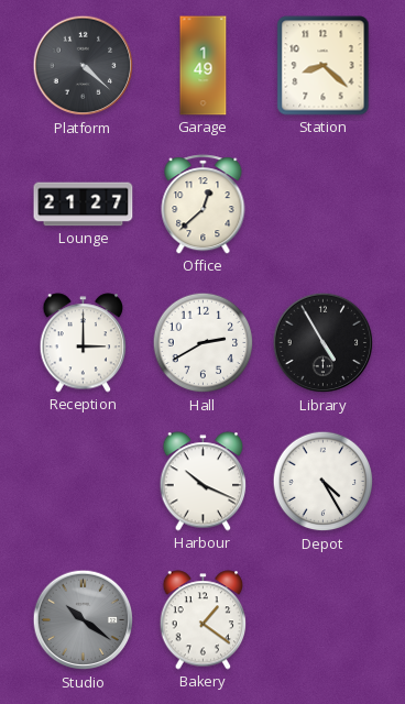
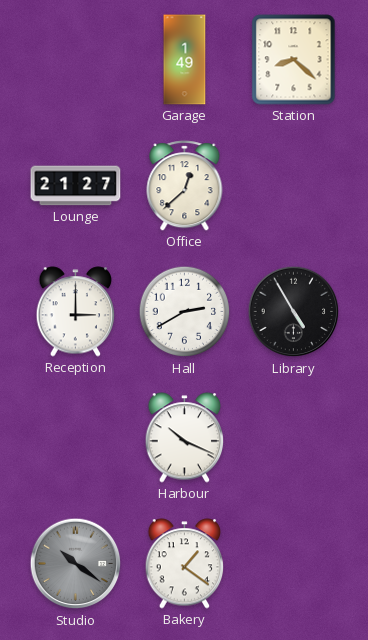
Platform: 4:22 -> none
Depot: 4:25 -> none
